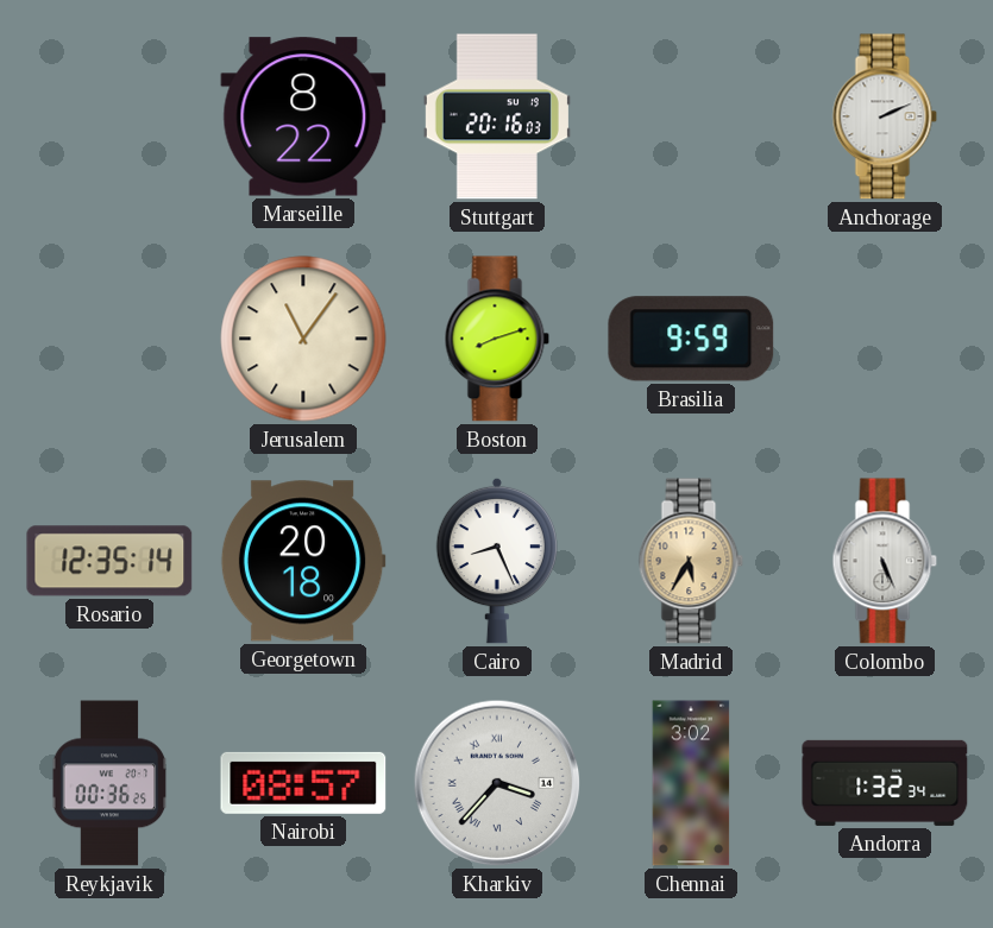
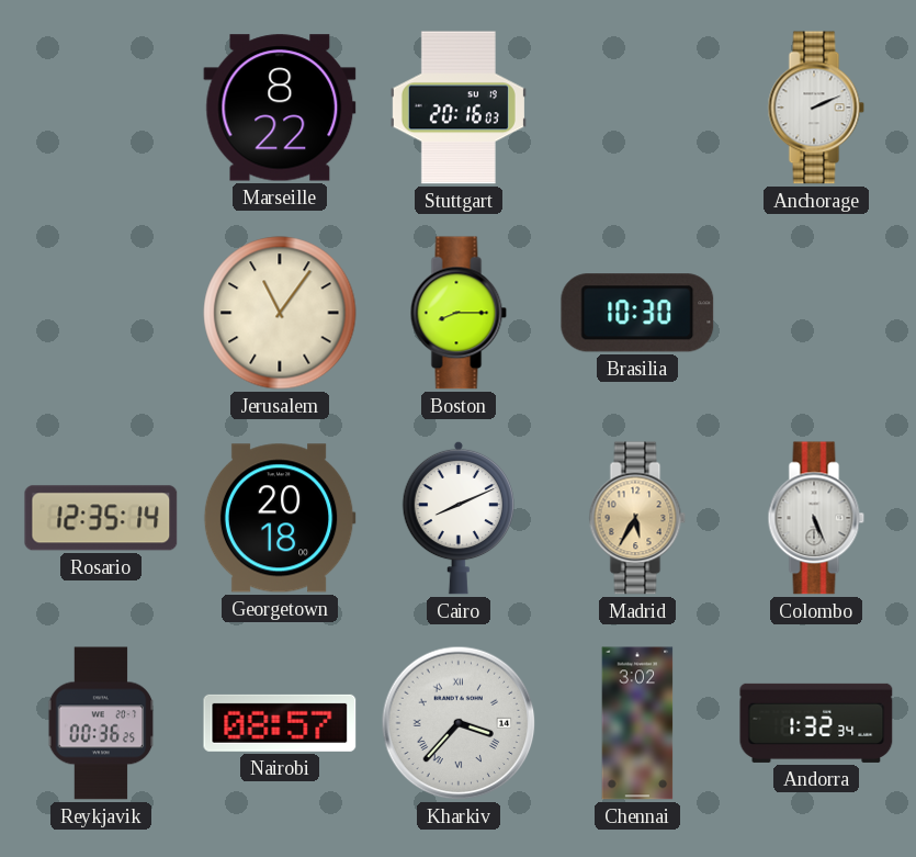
Boston: 8:12 -> 8:15
Brasilia: 9:59 -> 10:30
Cairo: 8:26 -> 8:11
